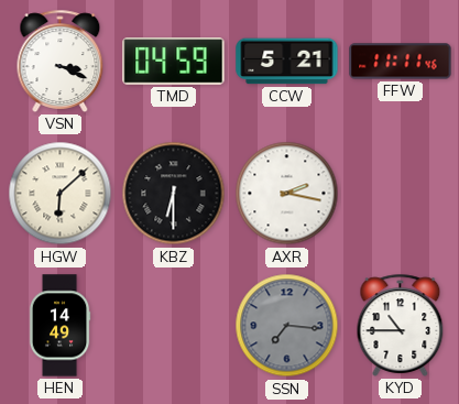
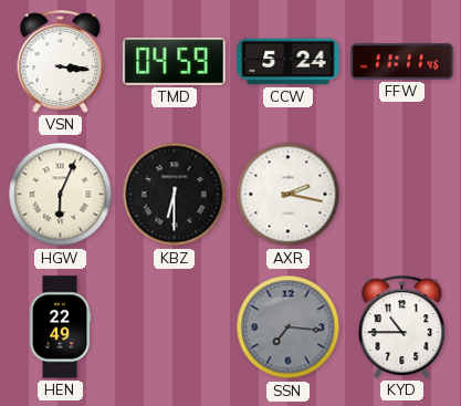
VSN: 3:19 -> 3:16
CCW: 5:21 -> 5:24
HGW: 6:08 -> 6:04
HEN: 14:49 -> 22:49
